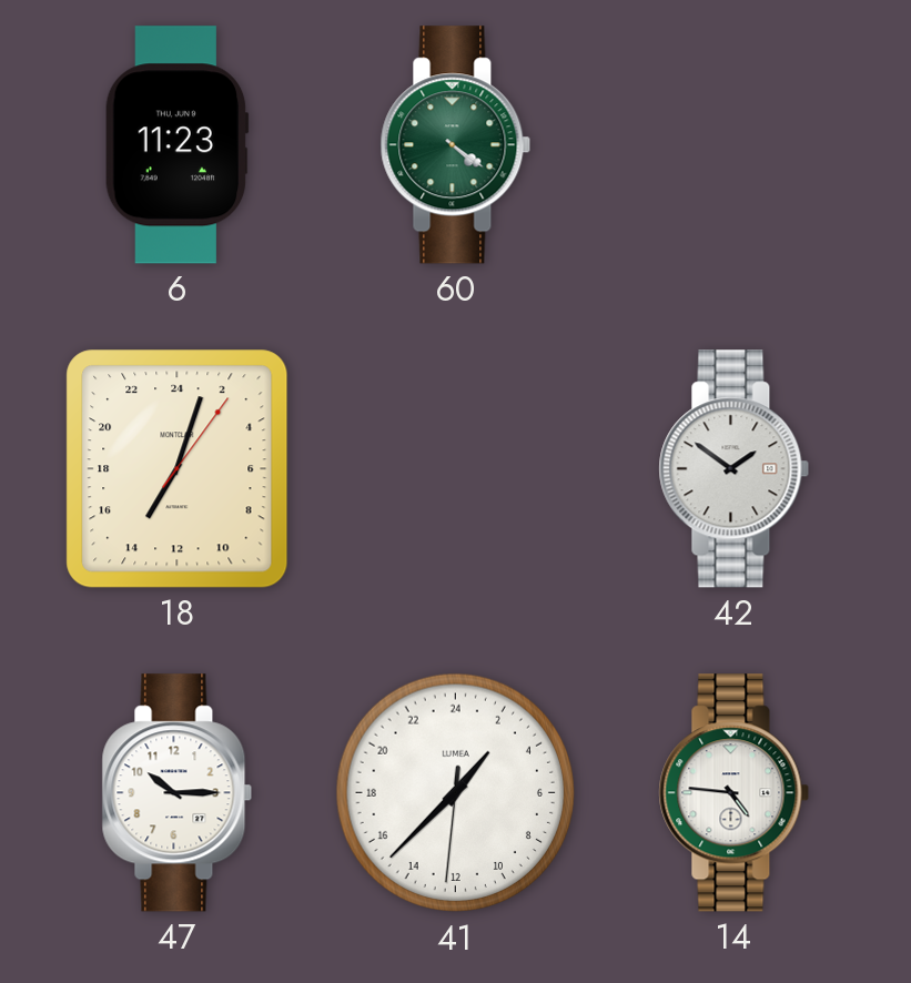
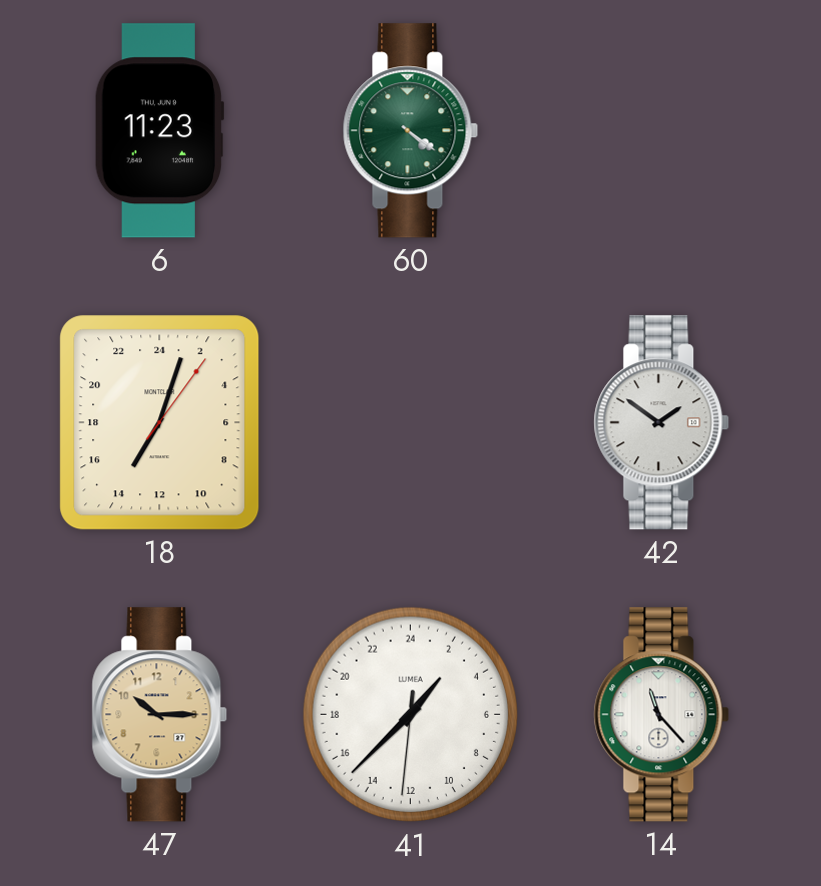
47 dial: white -> champagne
14: 4:46 -> 11:23
